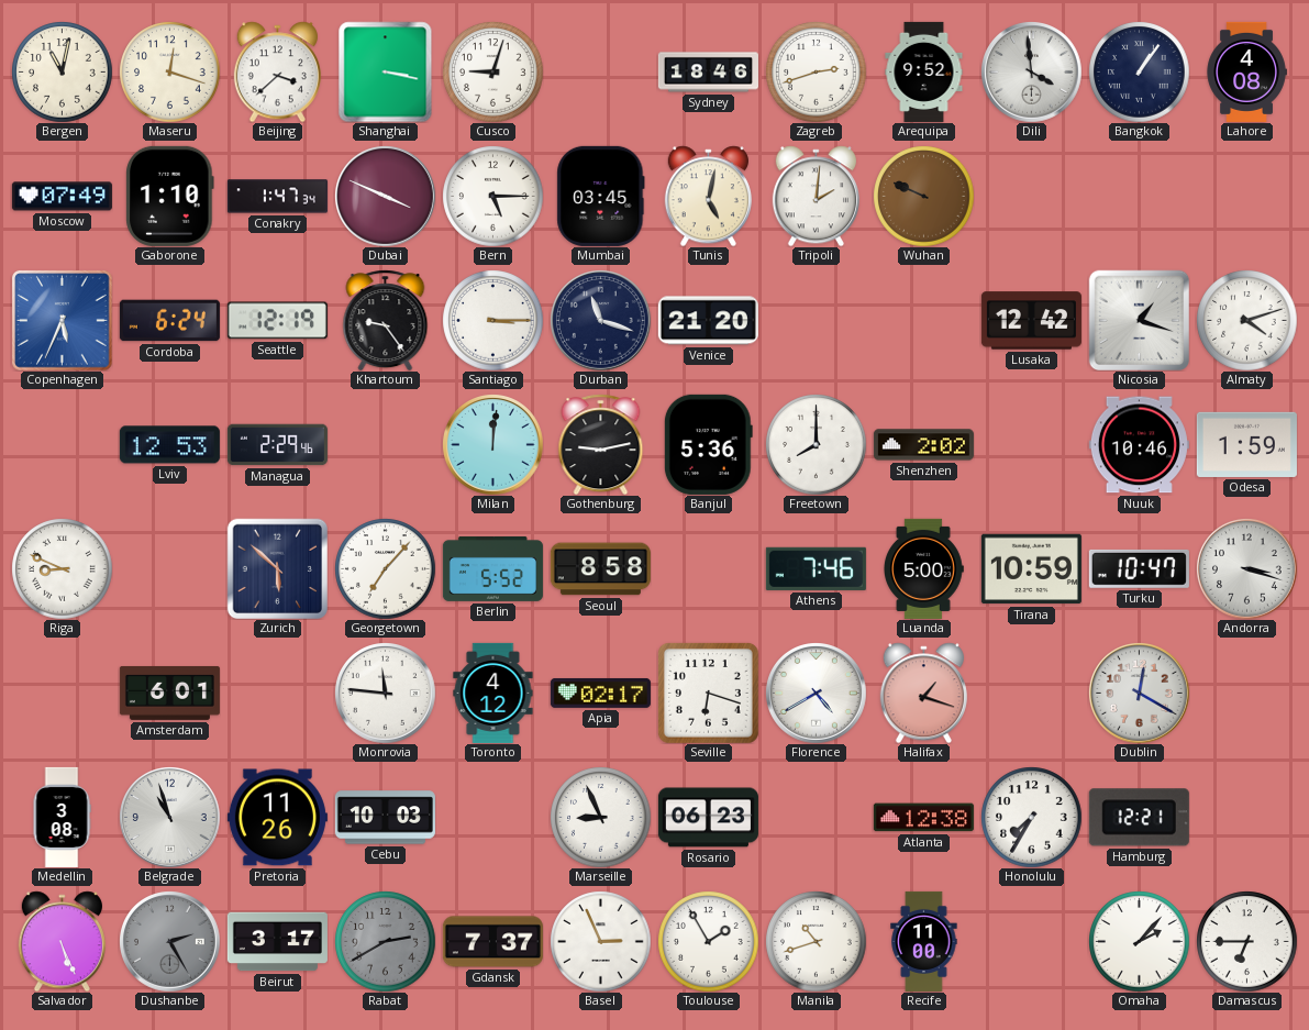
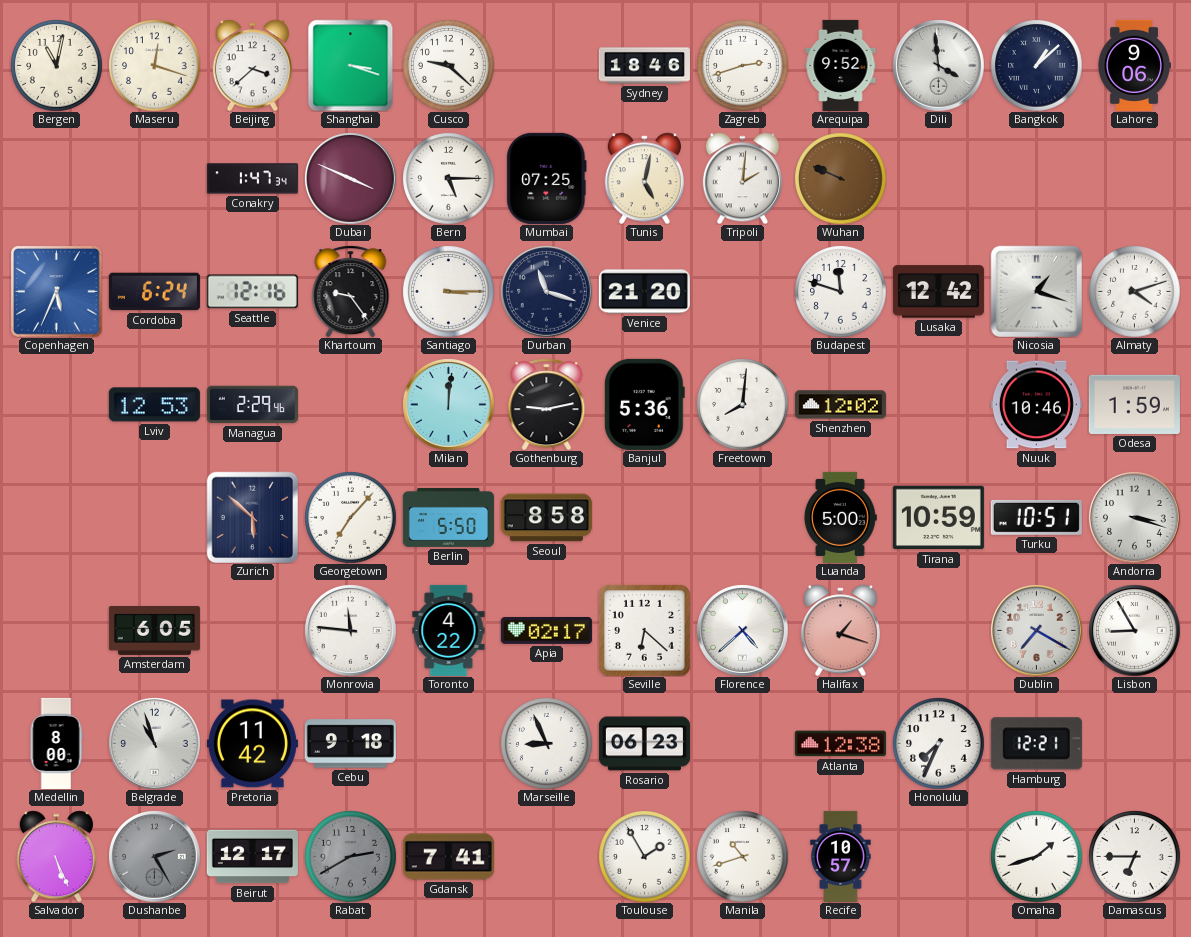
Shanghai: 3:17 -> 3:18
Cusco: 9:03 -> 9:22
Bangkok: 1:06 -> 1:08
Lahore: 4:08 -> 9:06
Moscow: 07:49 -> none
Gaborone: 1:10 -> none
Mumbai: 03:45 -> 07:25
Seattle: 12:19 -> 12:16
Budapest: none -> 11:48
Freetown: 8:00 -> 8:01
Shenzhen: 2:02 -> 12:02
Riga: 8:49 -> none
Berlin: 5:52 -> 5:50
Athens: 7:46 -> none
Turku: 10:47 -> 10:51
Amsterdam: 6:01 -> 6:05
Toronto: 4:12 -> 4:22
Seville: 6:18 -> 6:22
Florence: 4:40 -> 4:38
Dublin: 12:20 -> 7:20
Lisbon: none -> 8:55
Medellin: 3:08 -> 8:00
Pretoria: 11:26 -> 11:42
Cebu: 10:03 -> 9:18
Honolulu: 7:35 -> 7:34
Beirut: 3:17 -> 12:17
Gdansk: 7:37 -> 7:41
Basel: 2:56 -> none
Recife: 11:00 -> 10:57
Omaha: 2:07 -> 1:42
